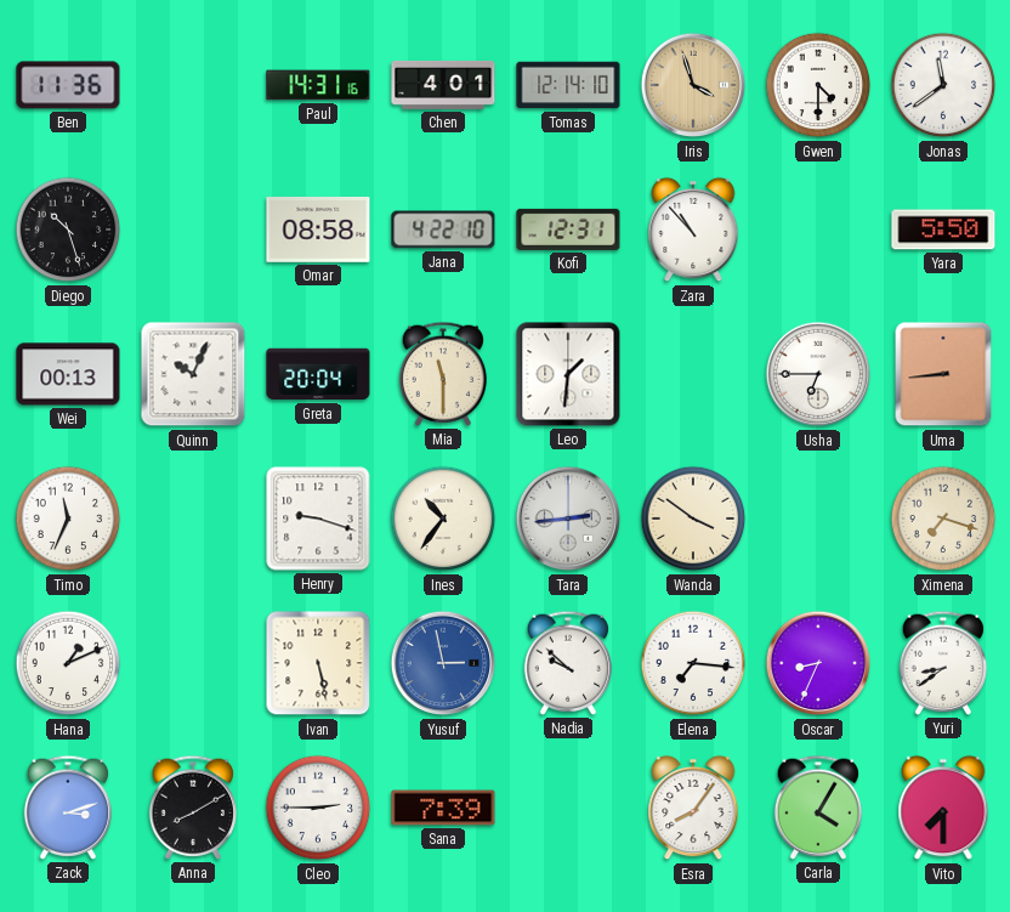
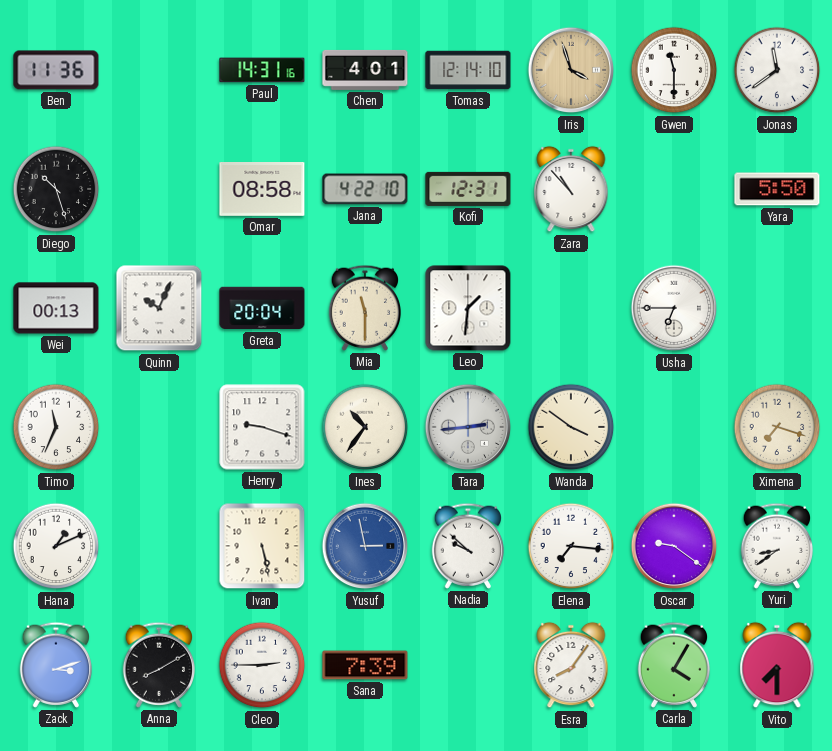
Gwen: 4:30 -> 11:30
Uma: 8:44 -> none
Oscar: 8:34 -> 9:21
